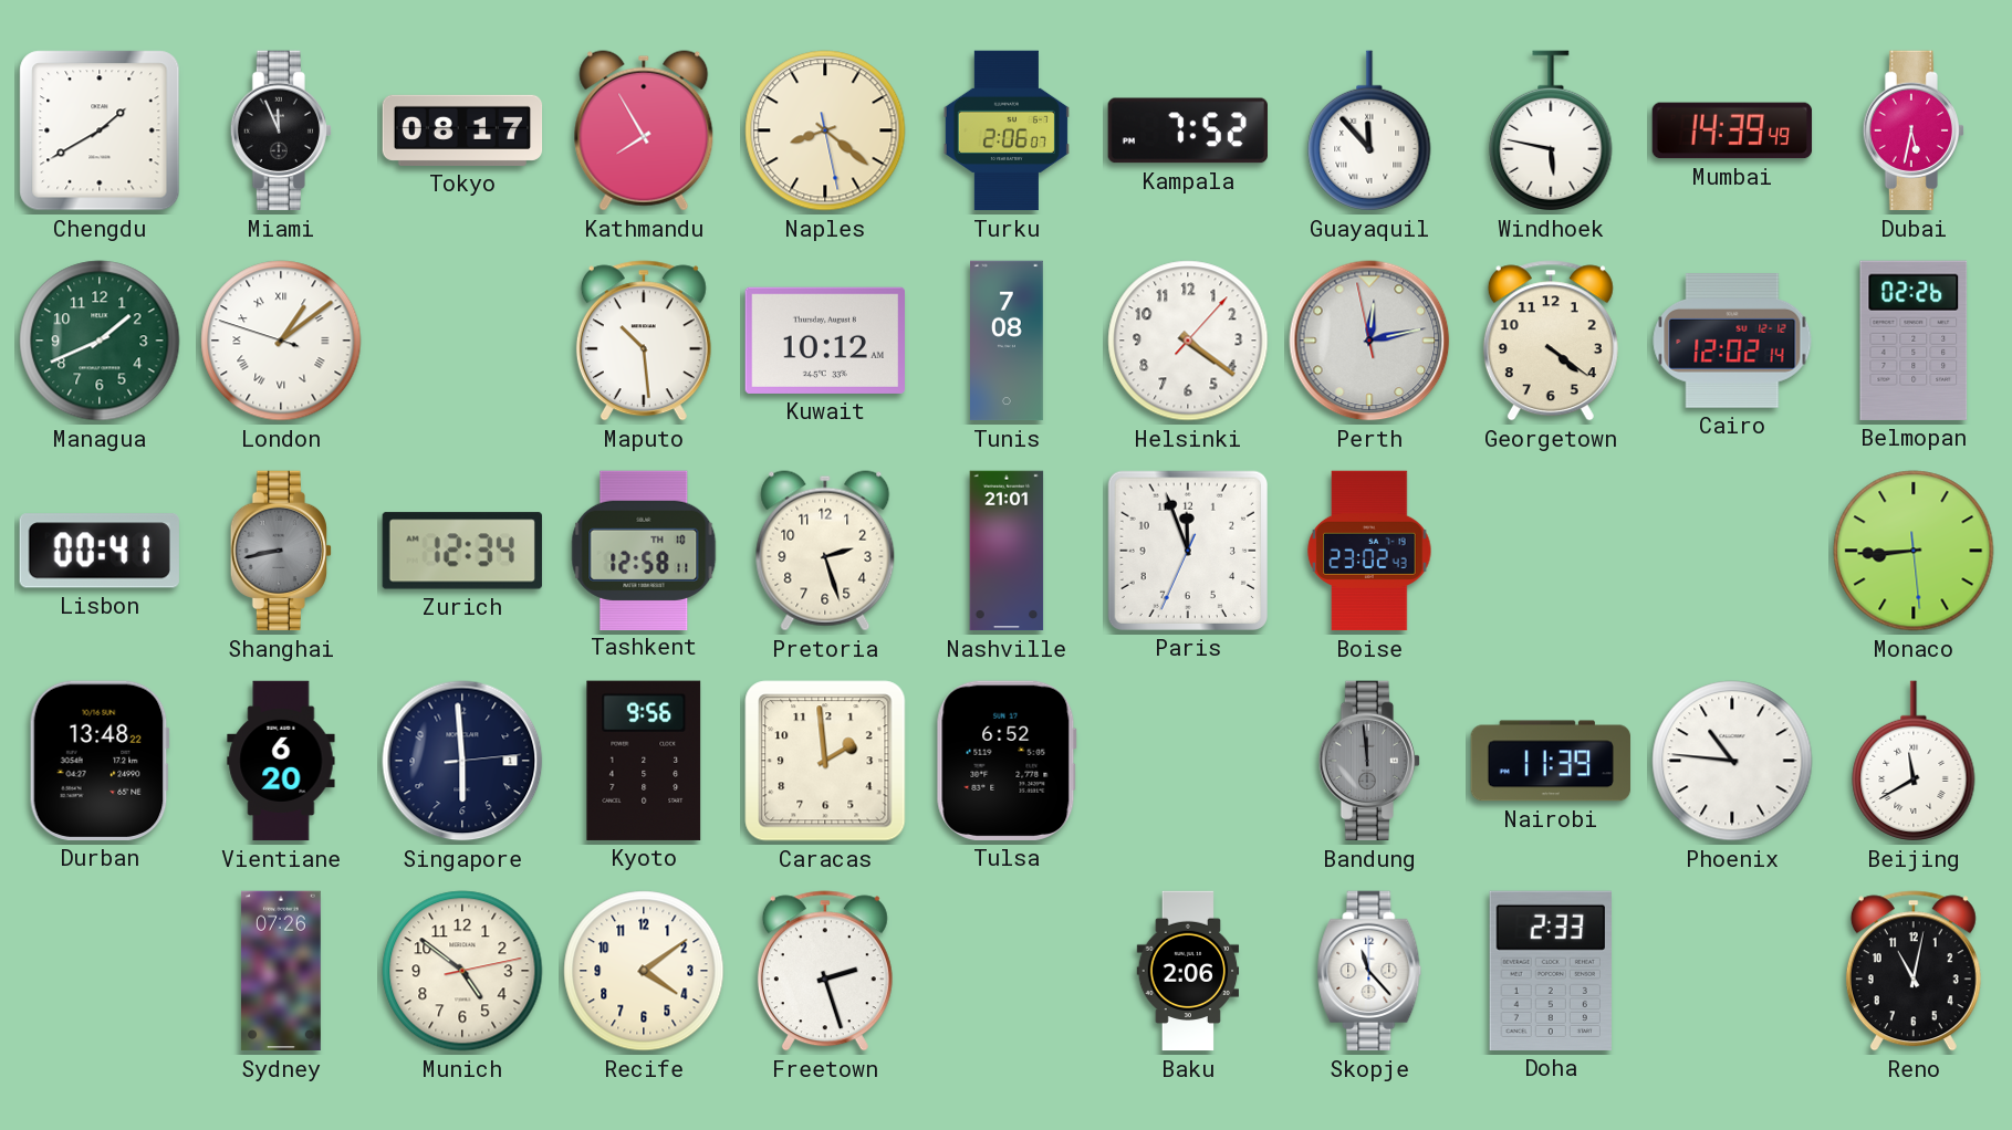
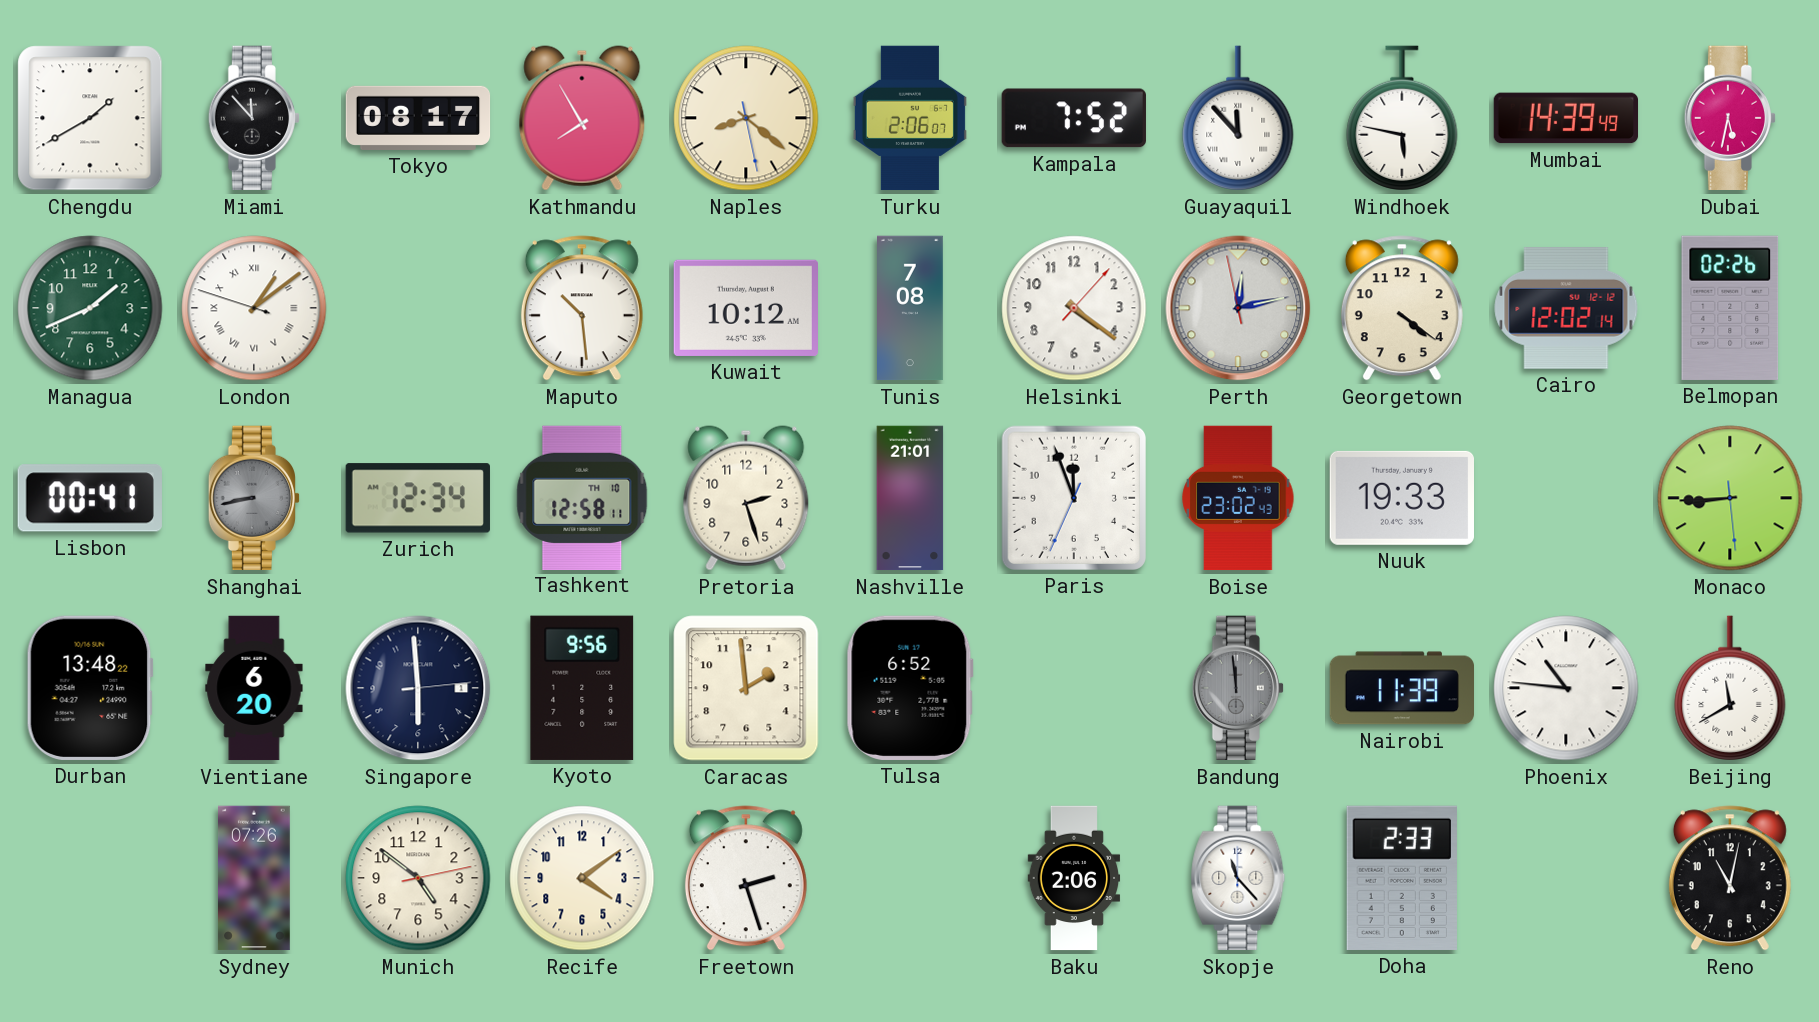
Miami: 11:56 -> 11:53
Nuuk: none -> 19:33
